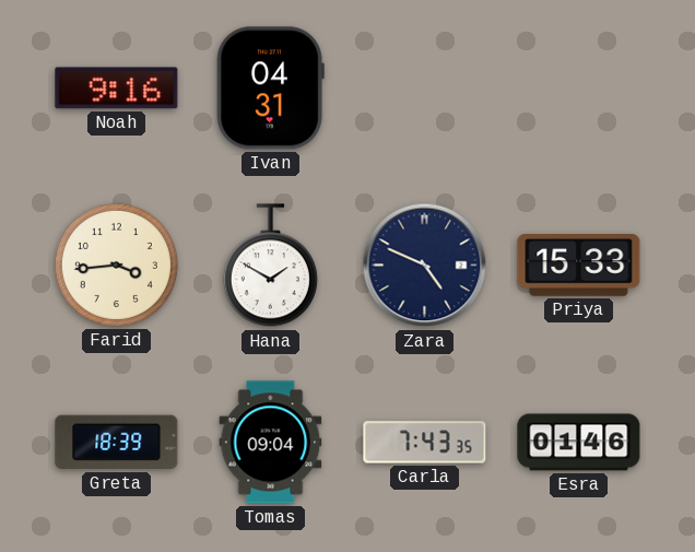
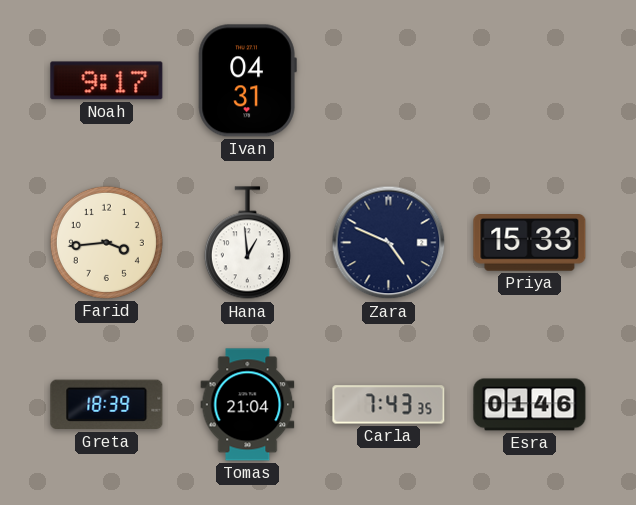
Noah: 9:16 -> 9:17
Hana: 1:50 -> 12:59
Tomas: 09:04 -> 21:04
